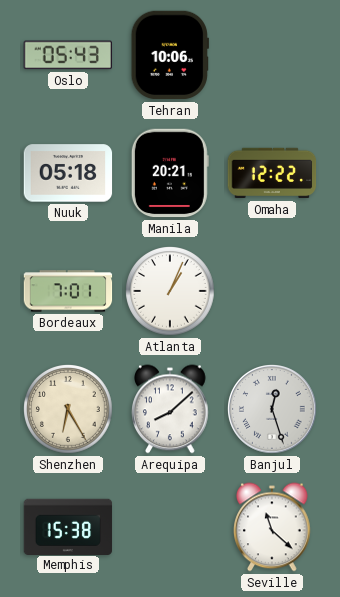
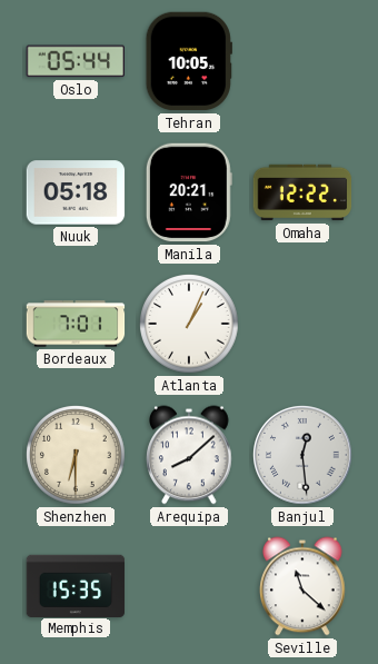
Oslo: 05:43 -> 05:44
Tehran: 10:06 -> 10:05
Shenzhen: 6:25 -> 6:30
Banjul: 12:27 -> 12:29
Memphis: 15:38 -> 15:35
